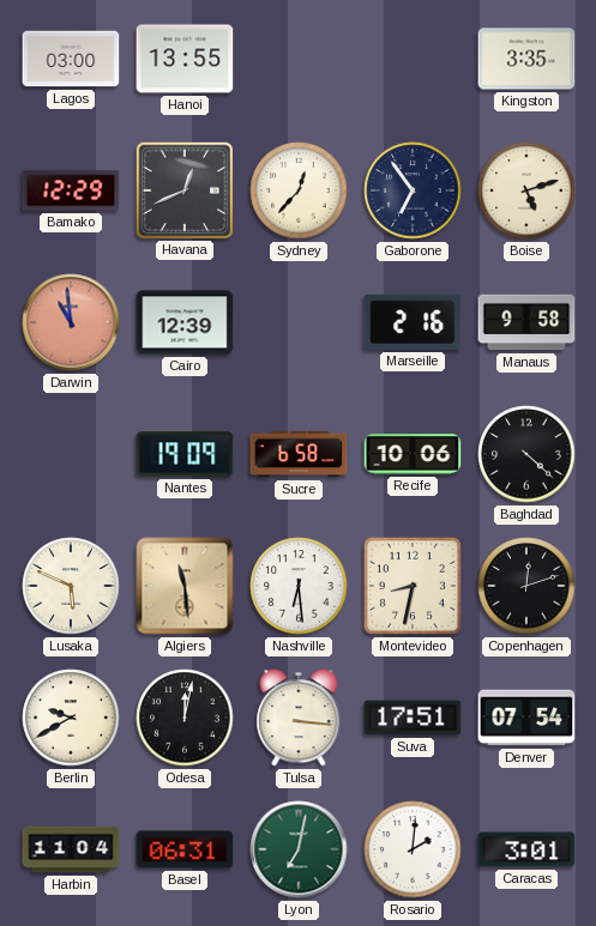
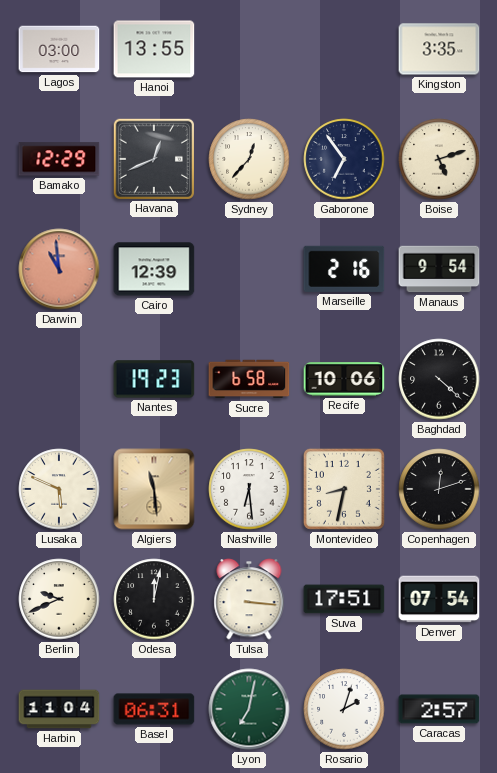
Manaus: 9:58 -> 9:54
Nantes: 19:09 -> 19:23
Berlin: 9:40 -> 9:41
Rosario: 2:01 -> 2:03
Caracas: 3:01 -> 2:57
